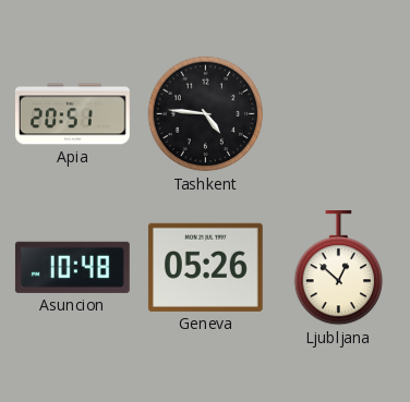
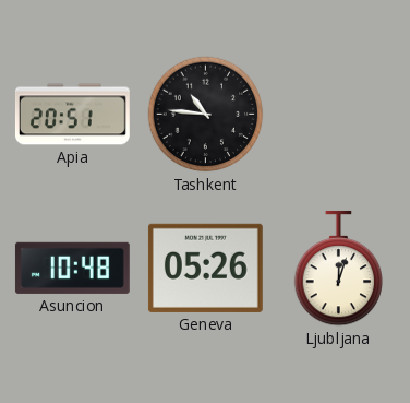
Tashkent: 4:46 -> 10:46
Ljubljana: 12:52 -> 12:03
